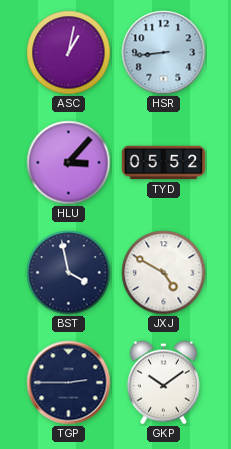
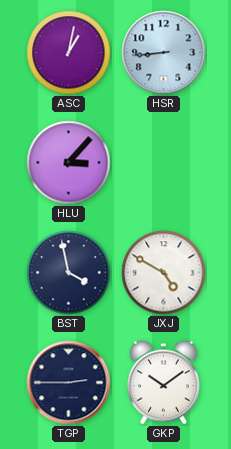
TYD: 05:52 -> none
